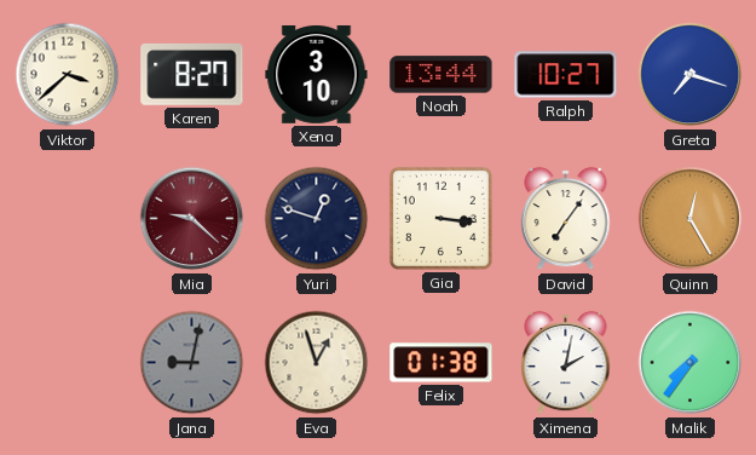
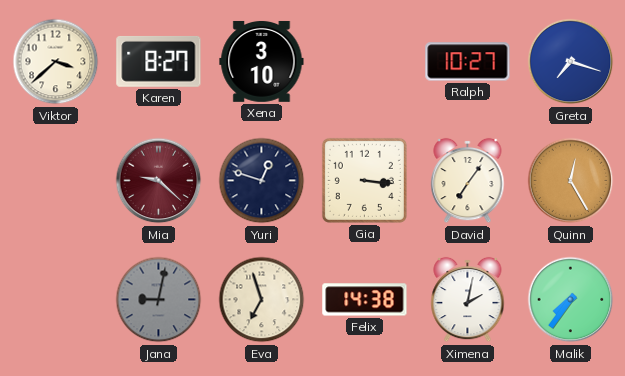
Noah: 13:44 -> none
Eva: 12:57 -> 6:57
Felix: 01:38 -> 14:38
